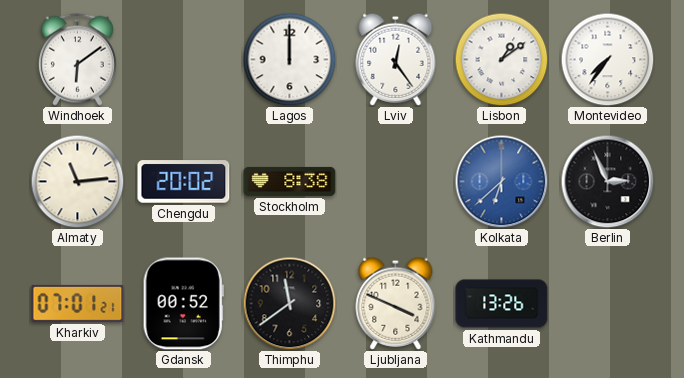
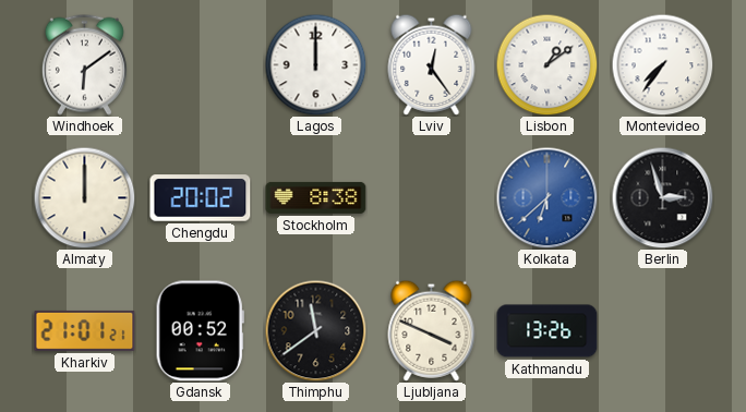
Almaty: 11:14 -> 12:00
Berlin: 2:56 -> 2:57
Kharkiv: 07:01 -> 21:01
